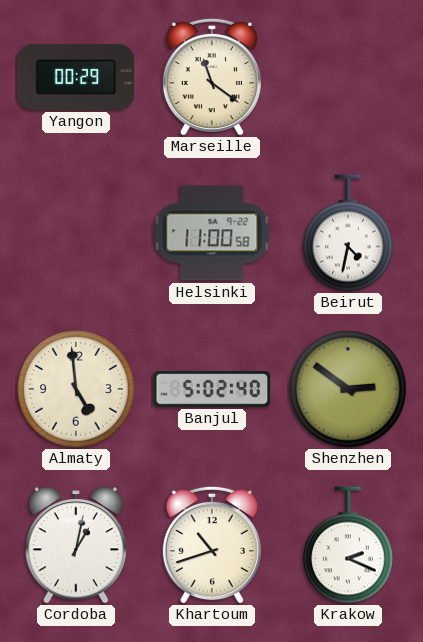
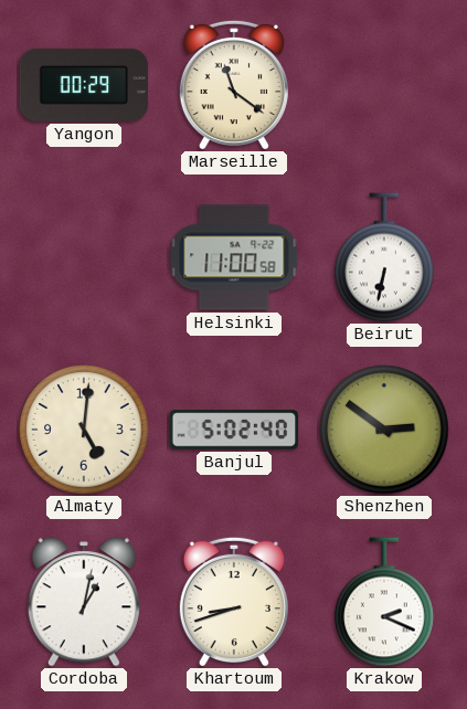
Beirut: 4:32 -> 6:32
Almaty: 4:59 -> 5:01
Khartoum: 10:42 -> 8:42
